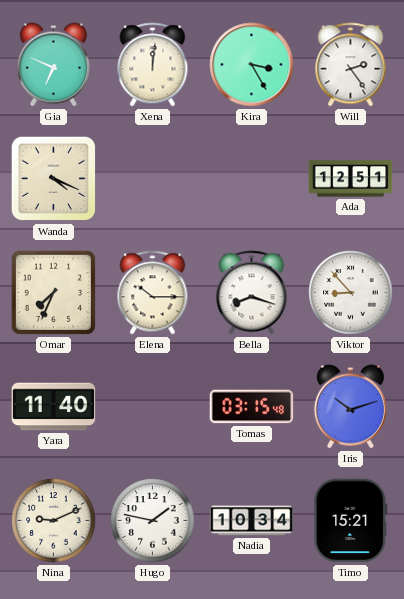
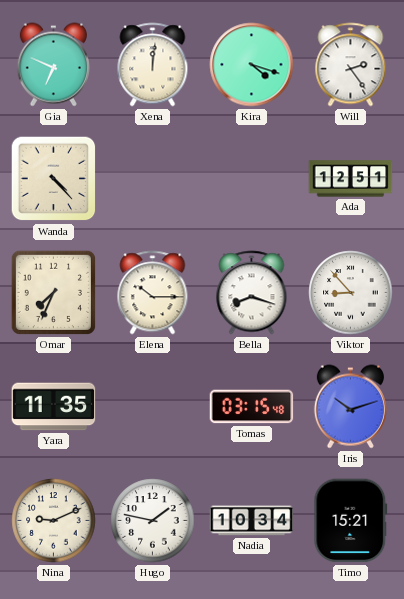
Kira: 3:25 -> 4:18
Wanda: 4:19 -> 4:23
Yara: 11:40 -> 11:35
